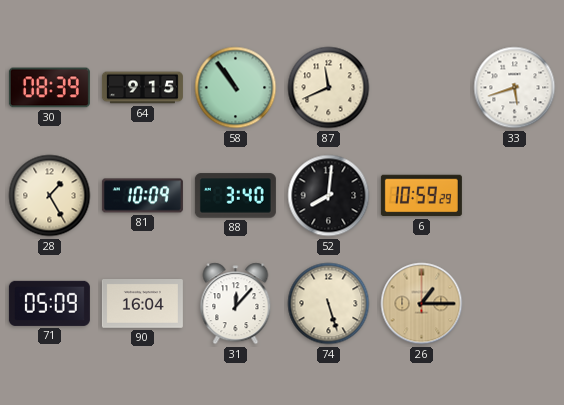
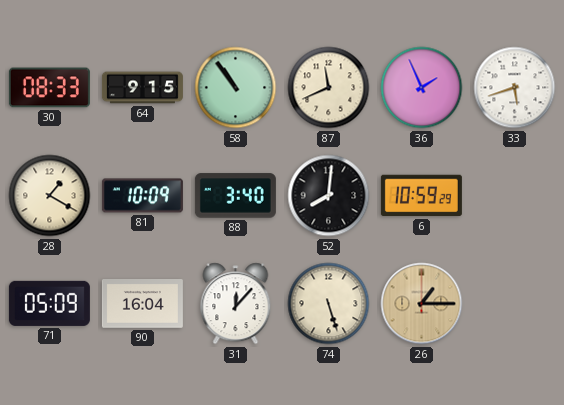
30: 08:39 -> 08:33
36: none -> 1:56
28: 1:25 -> 1:20
